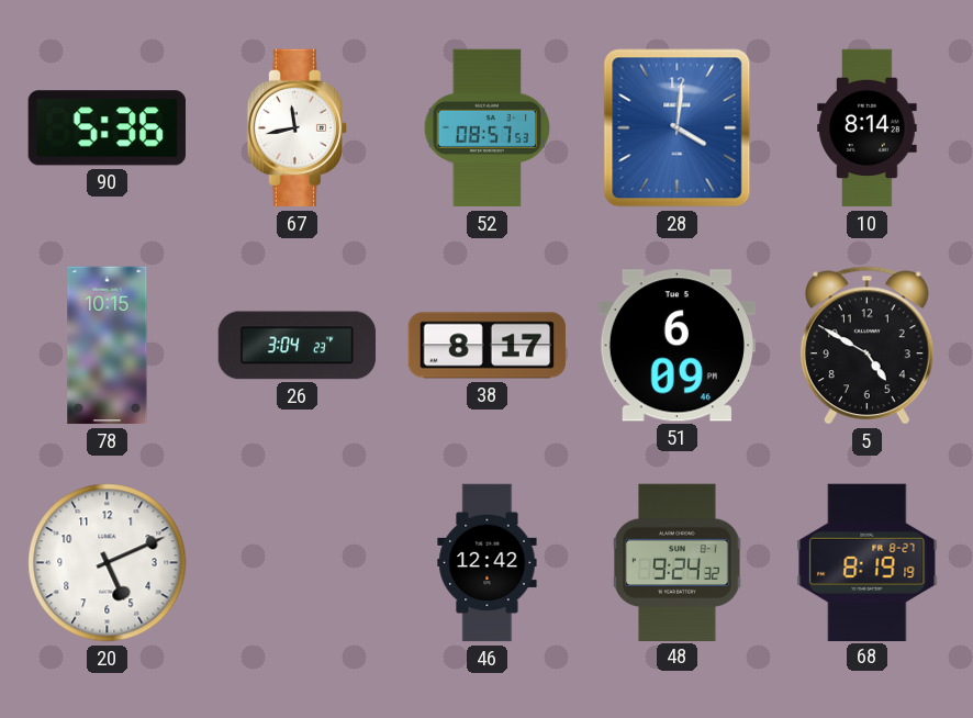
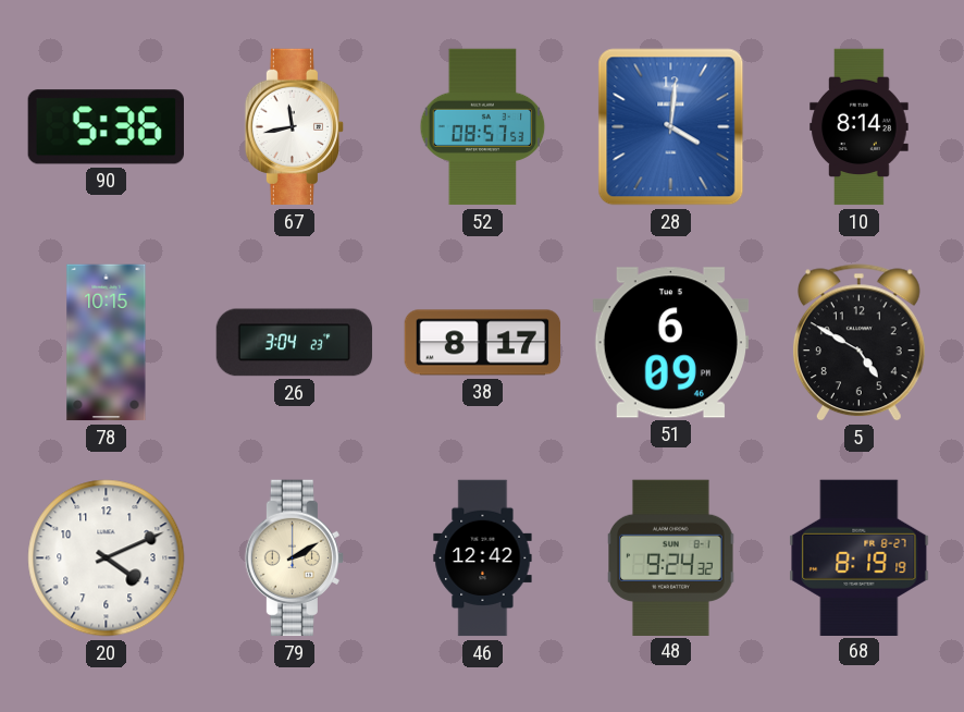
20: 5:11 -> 4:11
79: none -> 2:10
